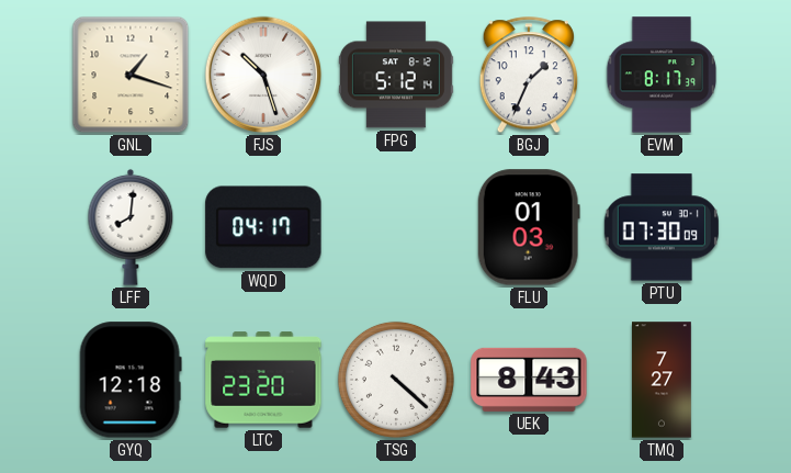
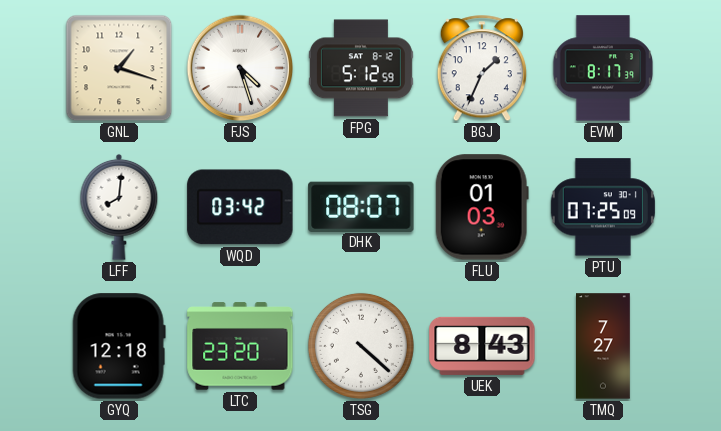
FJS: 10:27 -> 4:27
FPG: 5:12:14 -> 5:12:59
WQD: 04:17 -> 03:42
DHK: none -> 08:07
PTU: 07:30 -> 07:25
